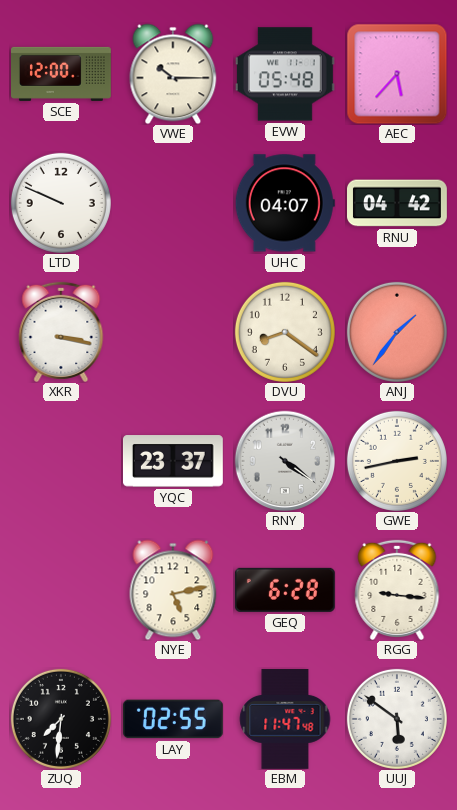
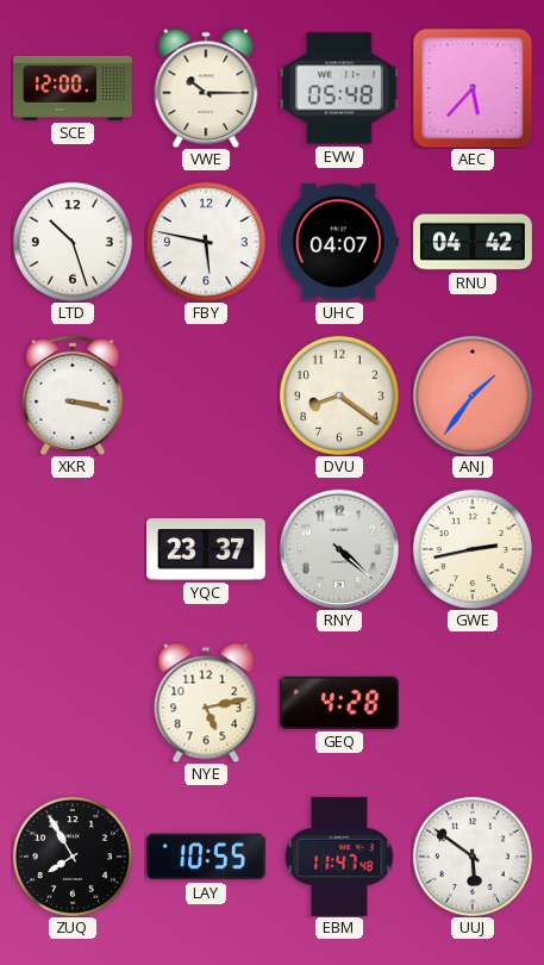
LTD: 9:49 -> 10:27
FBY: none -> 5:47
RNY: 4:21 -> 4:22
GEQ: 6:28 -> 4:28
RGG: 9:16 -> none
ZUQ: 7:31 -> 7:55
LAY: 02:55 -> 10:55
